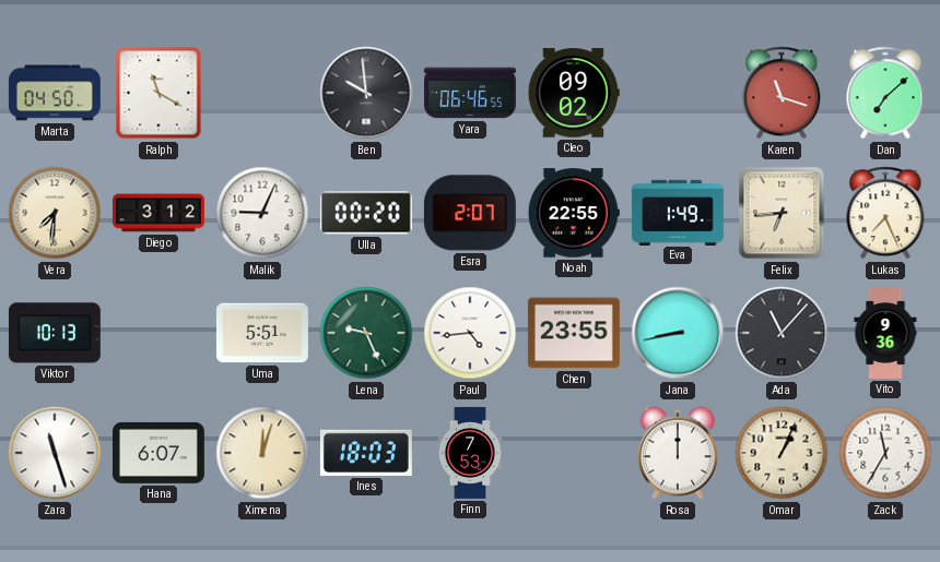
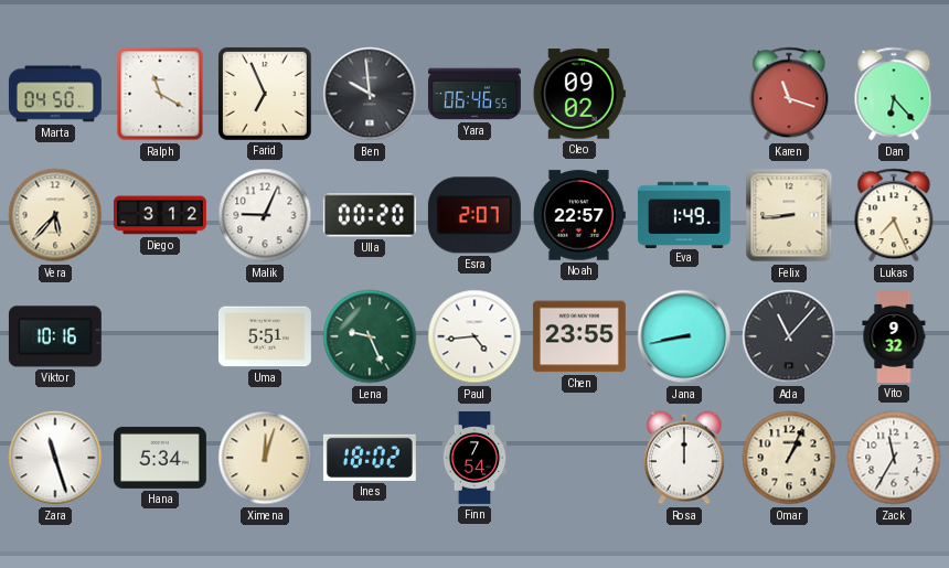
Farid: none -> 6:56
Dan: 7:08 -> 6:23
Vera: 7:31 -> 5:37
Noah: 22:55 -> 22:57
Felix: 6:44 -> 8:44
Viktor: 10:13 -> 10:16
Vito: 9:36 -> 9:32
Hana: 6:07 -> 5:34
Ines: 18:03 -> 18:02
Finn: 7:53 -> 7:54
